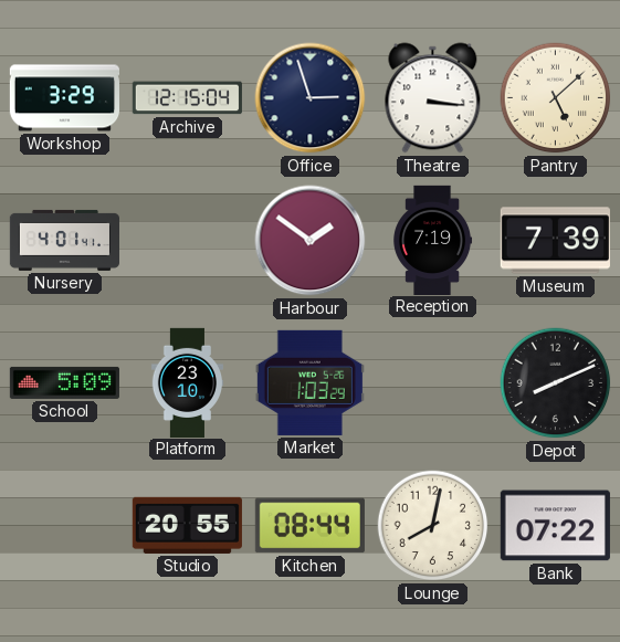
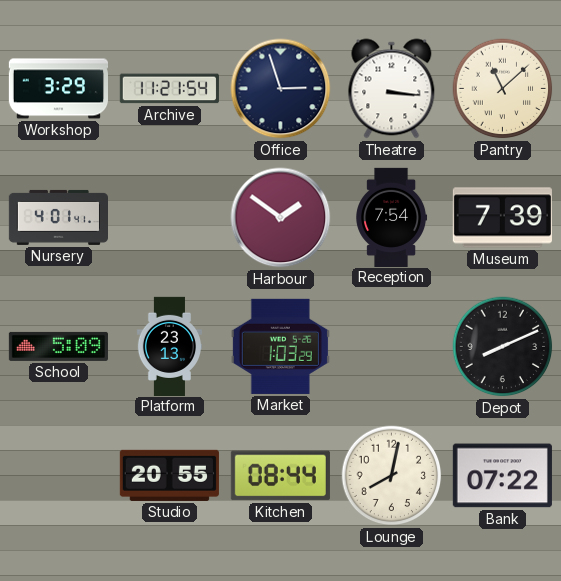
Archive: 12:15 -> 11:21
Pantry: 5:08 -> 11:08
Reception: 7:19 -> 7:54
Platform: 23:10 -> 23:13
